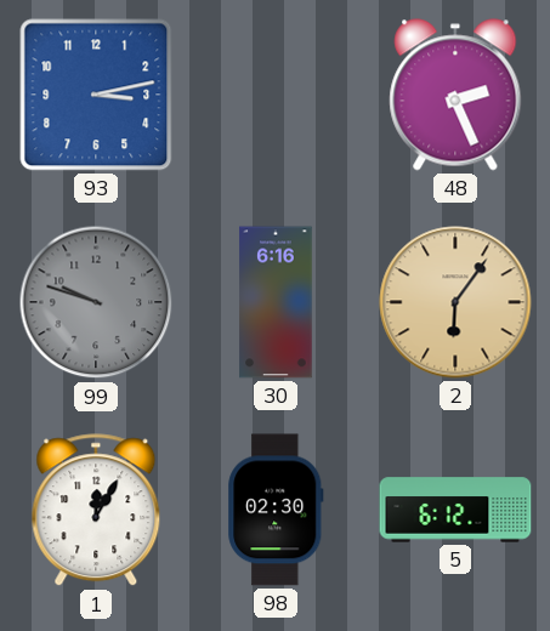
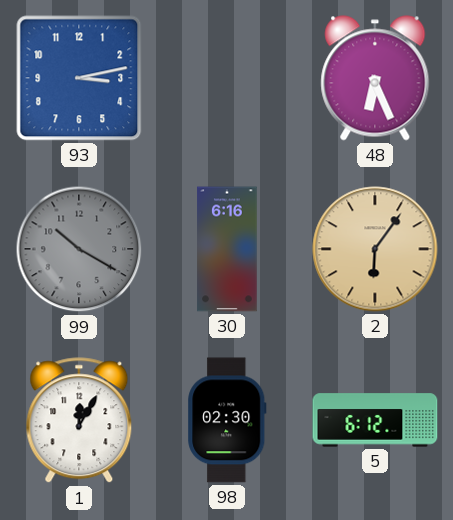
48: 2:26 -> 6:26
99: 9:48 -> 10:20
